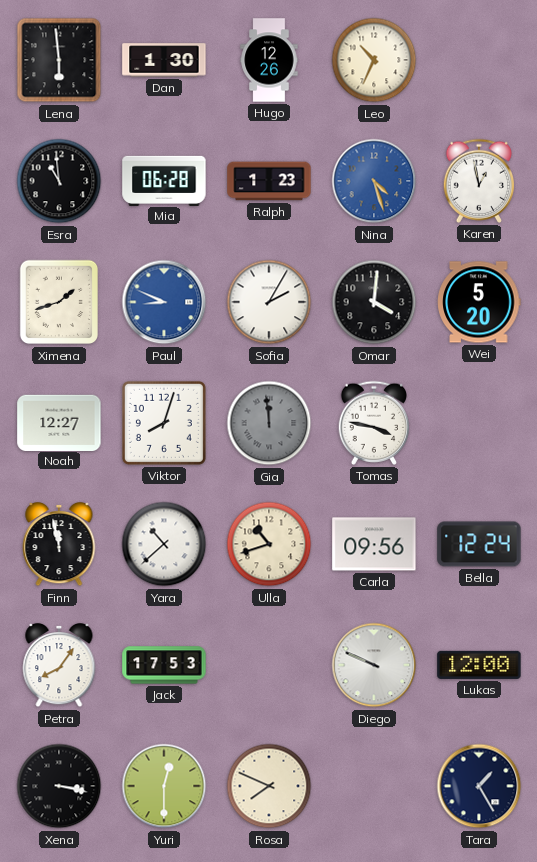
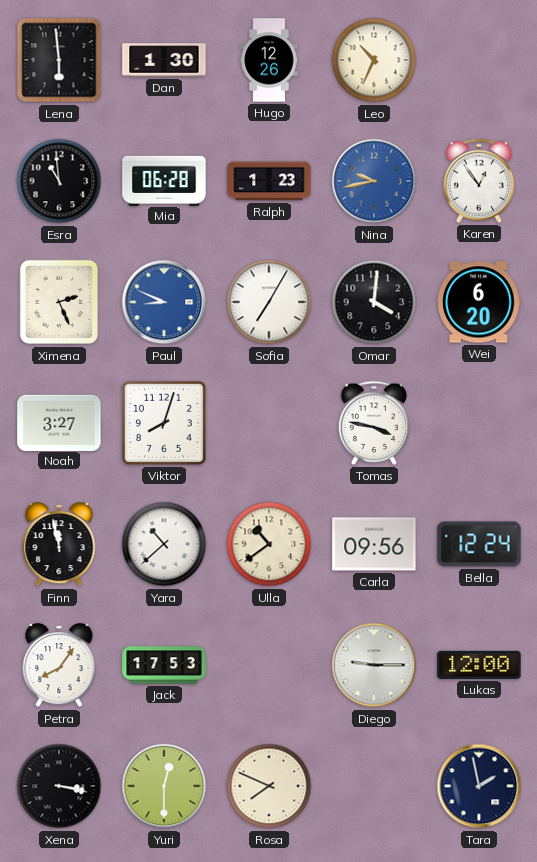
Nina: 4:27 -> 9:43
Karen: 12:58 -> 12:54
Ximena: 1:42 -> 2:26
Sofia: 2:05 -> 7:05
Wei: 5:20 -> 6:20
Noah: 12:27 -> 3:27
Gia: 11:59 -> none
Ulla: 10:42 -> 10:39
Diego: 9:49 -> 9:15
Tara: 1:25 -> 1:58
